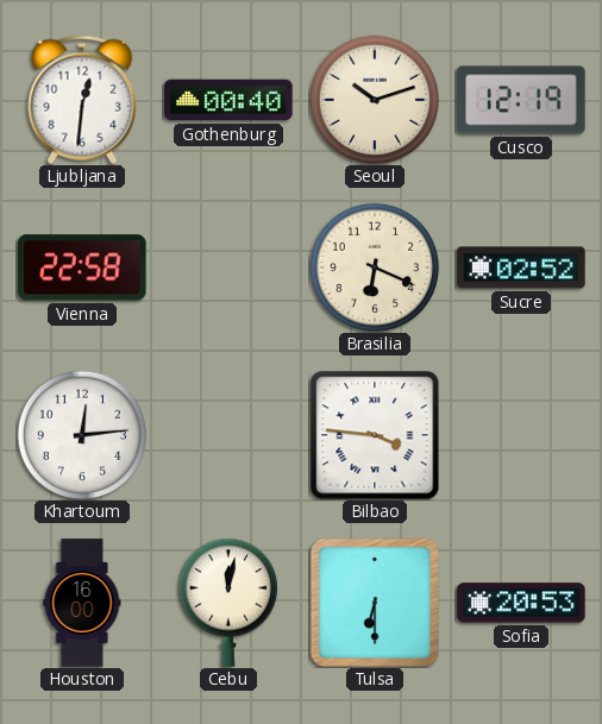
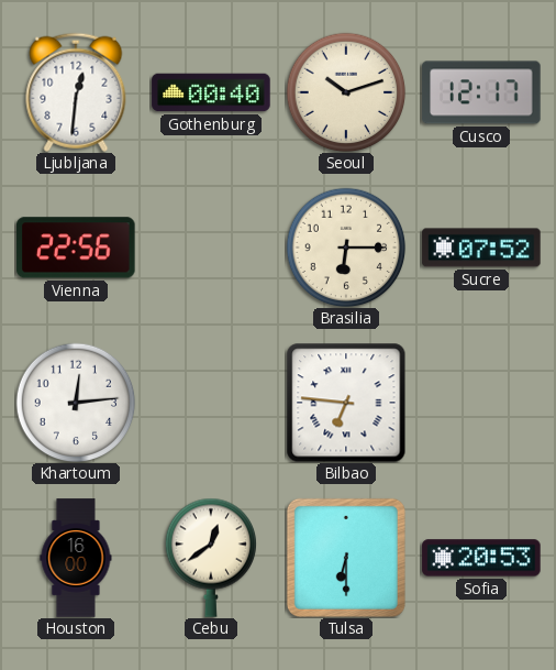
Cusco: 12:19 -> 12:17
Vienna: 22:58 -> 22:56
Brasilia: 6:19 -> 6:15
Sucre: 02:52 -> 07:52
Bilbao: 3:46 -> 6:46
Cebu: 12:02 -> 12:39
